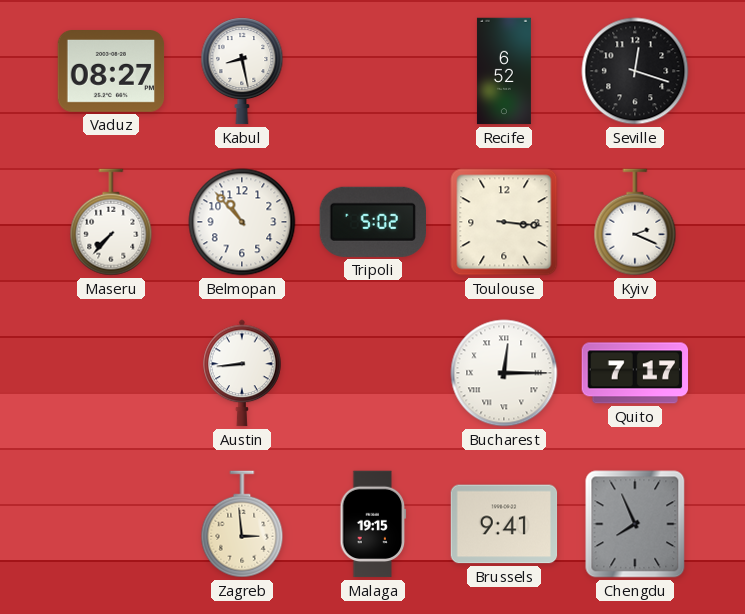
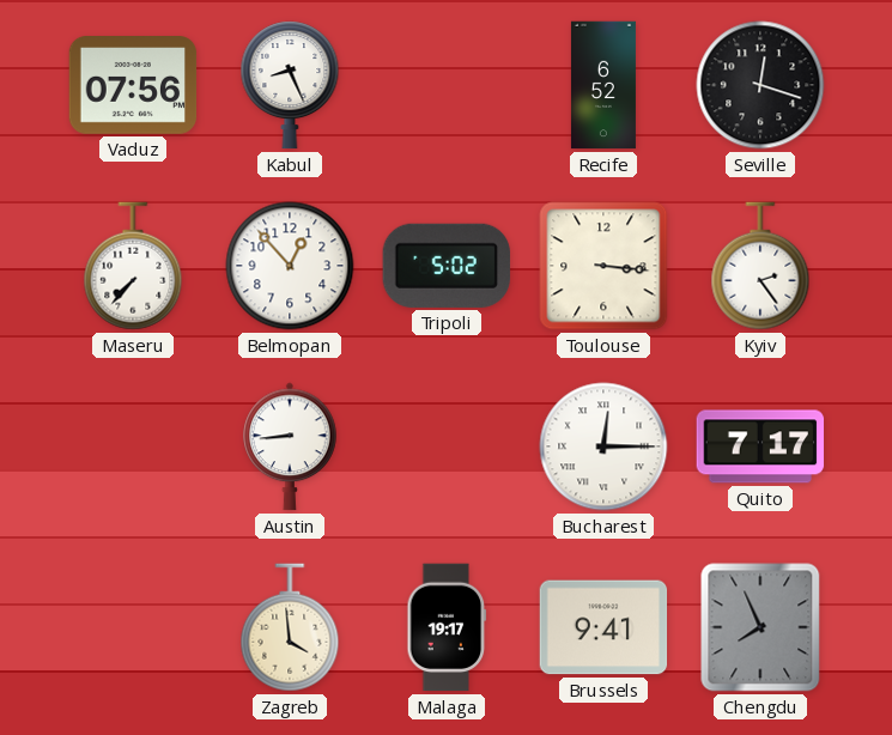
Vaduz: 08:27 -> 07:56
Kabul: 8:28 -> 8:26
Belmopan: 10:53 -> 12:53
Kyiv: 2:19 -> 2:24
Zagreb: 2:59 -> 3:59
Malaga: 19:15 -> 19:17
